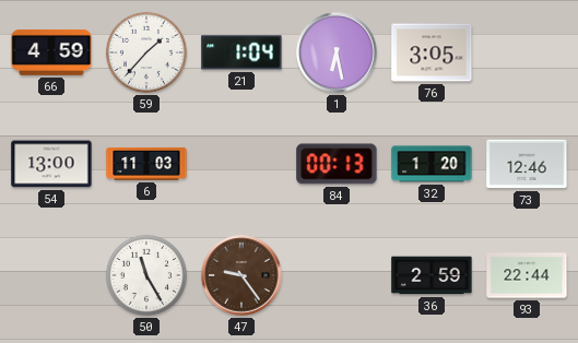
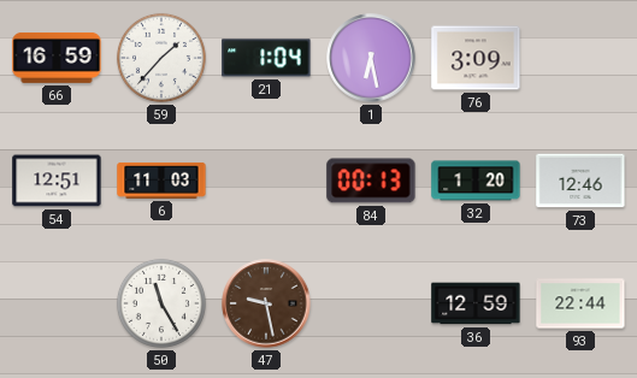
66: 4:59 -> 16:59
76: 3:05 -> 3:09
54: 13:00 -> 12:51
47: 9:24 -> 9:28
36: 2:59 -> 12:59
